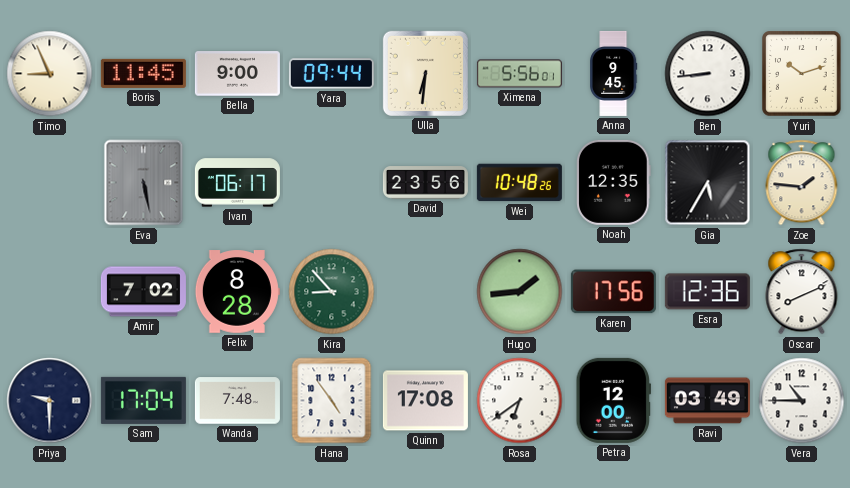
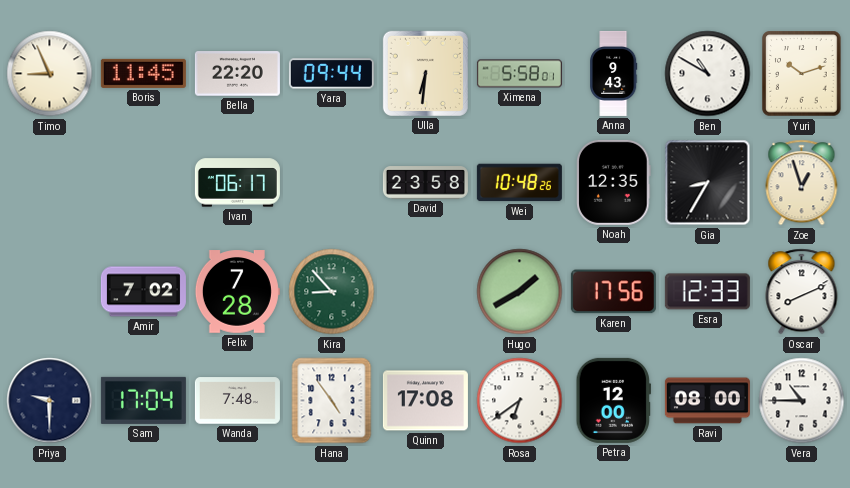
Bella: 9:00 -> 22:20
Ximena: 5:56 -> 5:58
Anna: 9:45 -> 9:43
Ben: 8:44 -> 10:50
Eva: 5:28 -> none
David: 23:56 -> 23:58
Gia: 5:35 -> 8:35
Zoe: 1:46 -> 12:57
Felix: 8:28 -> 7:28
Hugo: 1:44 -> 1:40
Esra: 12:36 -> 12:33
Ravi: 03:49 -> 08:00
